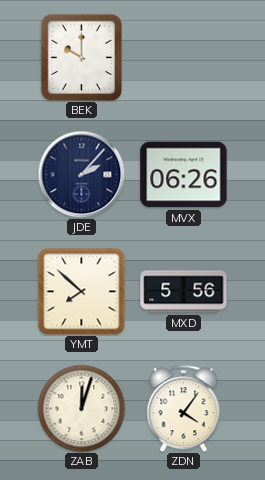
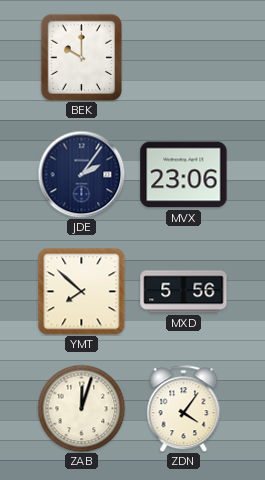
JDE: 2:07 -> 2:06
MVX: 06:26 -> 23:06
